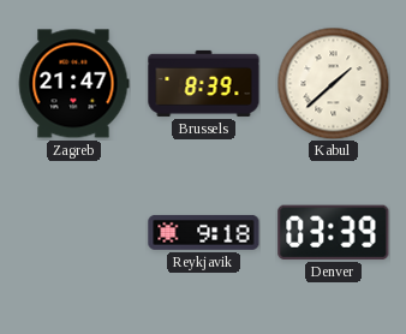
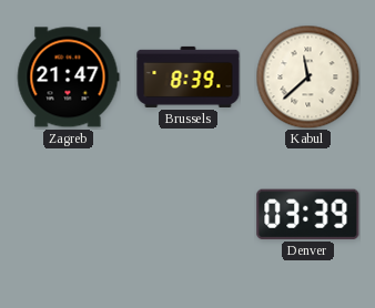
Kabul: 1:38 -> 11:38
Reykjavik: 9:18 -> none
